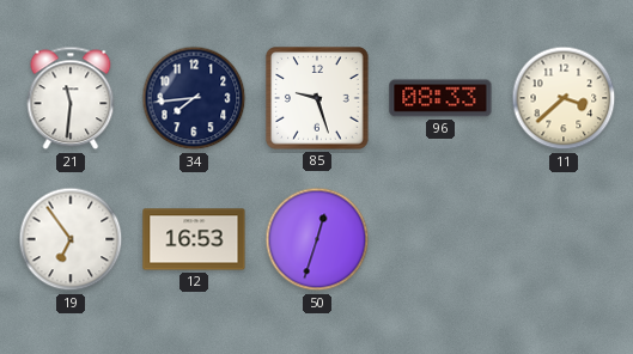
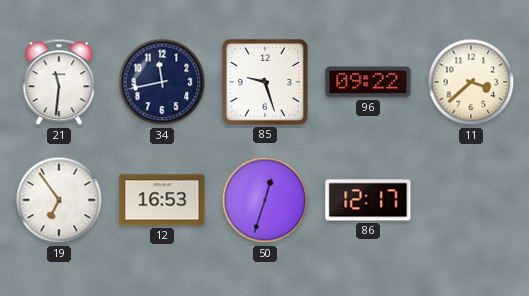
34: 7:44 -> 11:43
96: 08:33 -> 09:22
86: none -> 12:17
